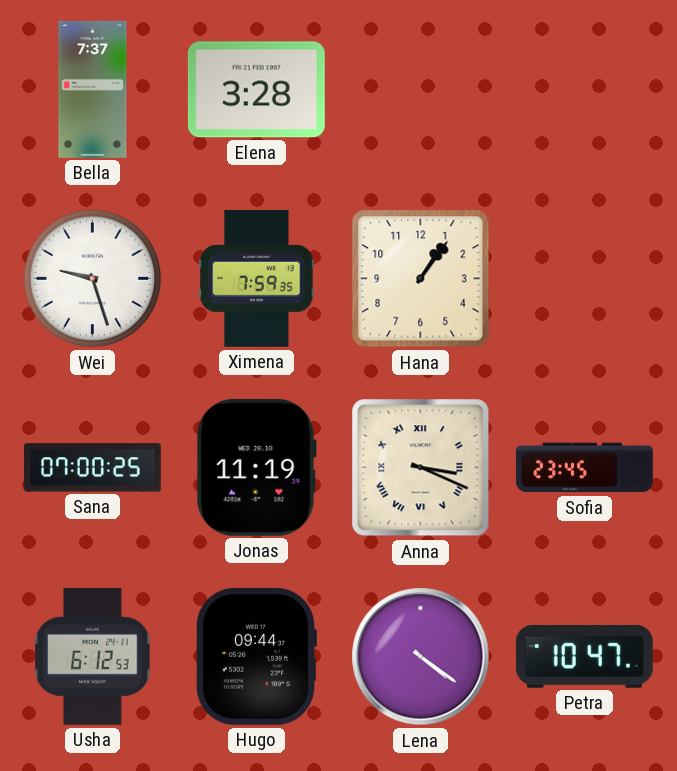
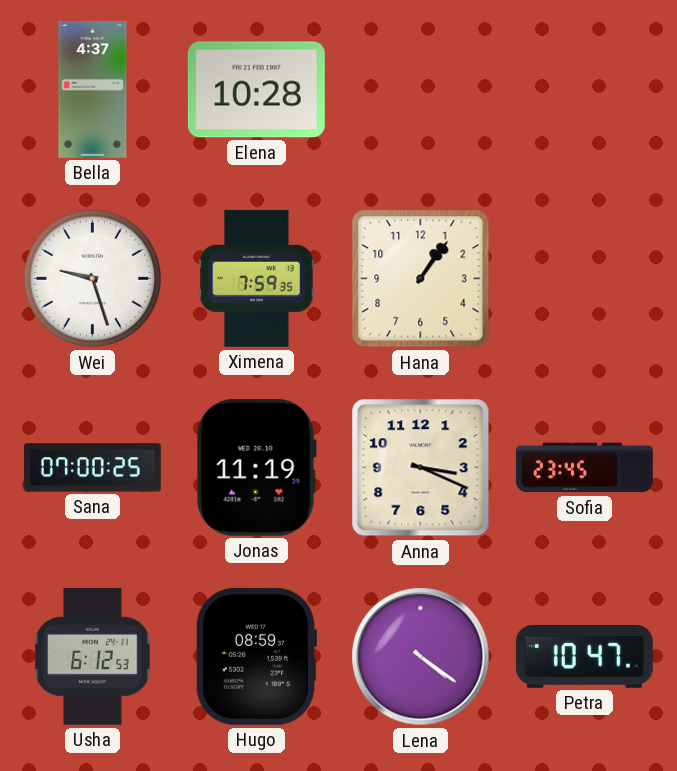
Bella: 7:37 -> 4:37
Elena: 3:28 -> 10:28
Anna numerals: Roman -> Arabic
Hugo: 09:44 -> 08:59
